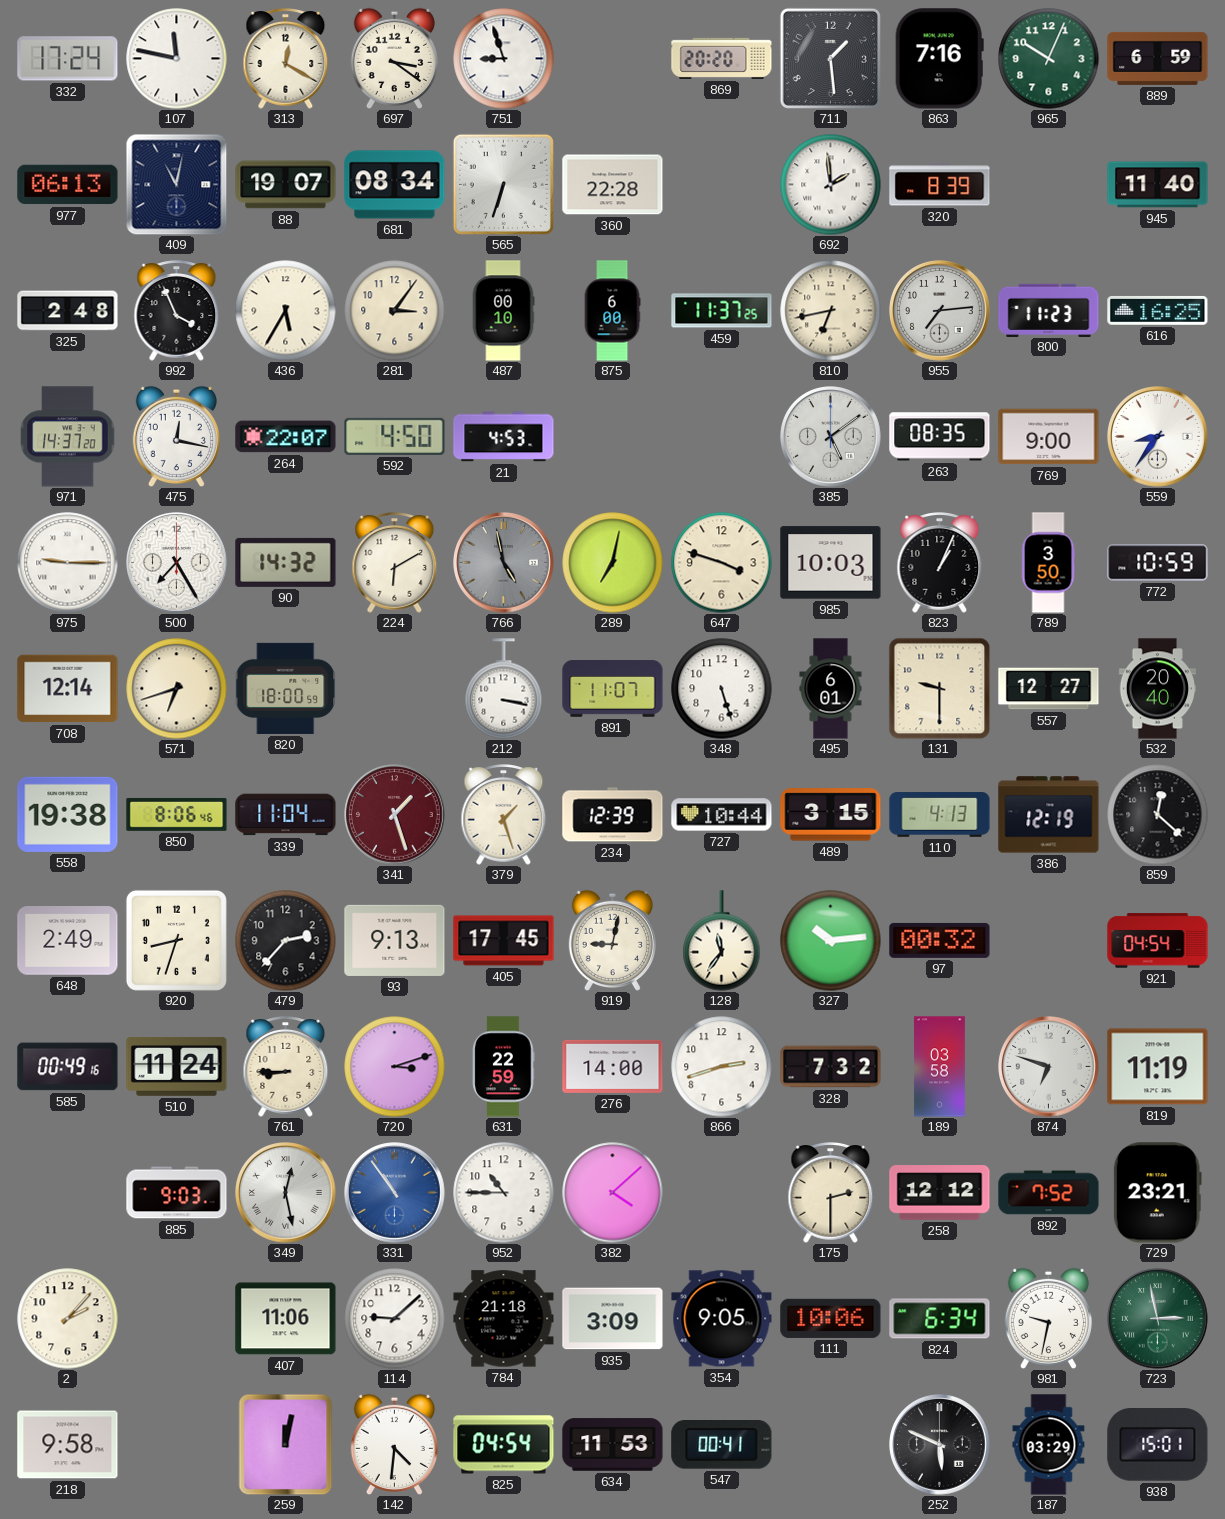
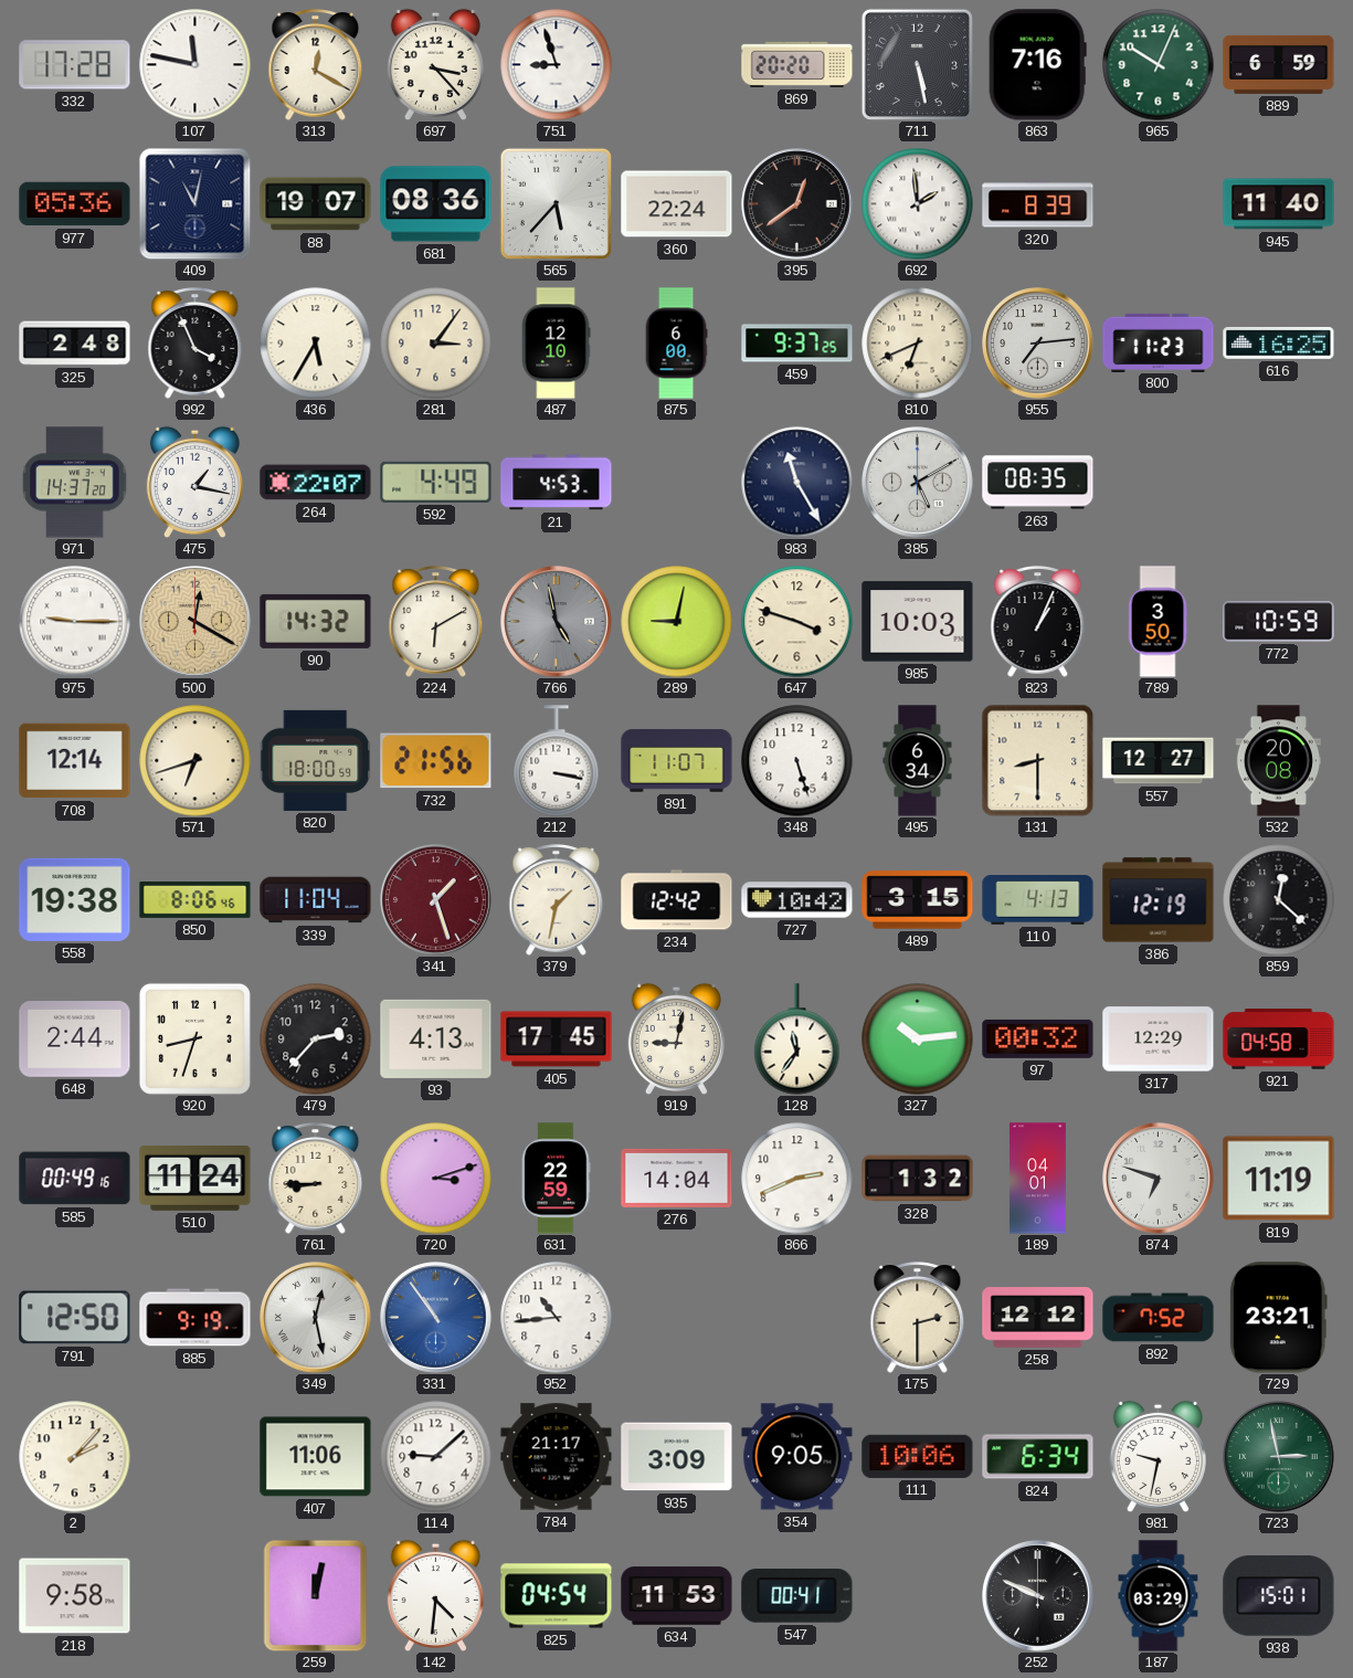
332: 17:24 -> 17:28
697: 3:21 -> 3:23
711: 1:29 -> 5:28
977: 06:13 -> 05:36
681: 08:34 -> 08:36
565: 6:33 -> 5:37
360: 22:28 -> 22:24
395: none -> 12:39
487: 00:10 -> 12:10
459: 11:37 -> 9:37
810: 6:43 -> 6:41
475: 12:17 -> 1:17
592: 4:50 -> 4:49
983: none -> 11:25
385: 5:09 -> 5:10
769: 9:00 -> none
559: 8:36 -> none
500: 7:25 -> 12:20
500 dial: white -> champagne
289: 7:02 -> 9:02
732: none -> 21:56
495: 6:01 -> 6:34
131: 9:30 -> 8:30
532: 20:40 -> 20:08
379: 1:27 -> 1:32
234: 12:39 -> 12:42
727: 10:44 -> 10:42
648: 2:49 -> 2:44
93: 9:13 -> 4:13
317: none -> 12:29
921: 04:54 -> 04:58
276: 14:00 -> 14:04
866: 2:42 -> 2:41
328: 7:32 -> 1:32
189: 03:58 -> 04:01
791: none -> 12:50
885: 9:03 -> 9:19
952: 10:45 -> 10:44
382: 4:08 -> none
784: 21:18 -> 21:17
252: 5:49 -> 9:49
